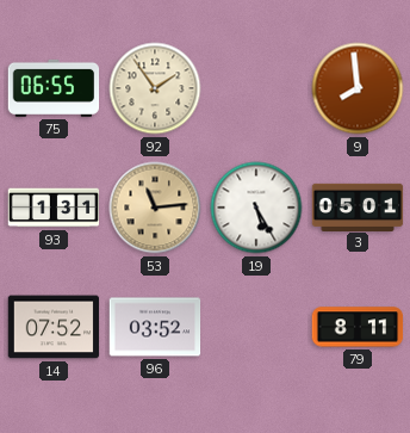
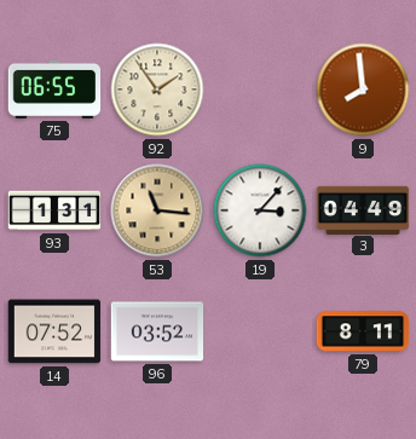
53: 11:14 -> 11:16
19: 5:25 -> 3:07
3: 05:01 -> 04:49
